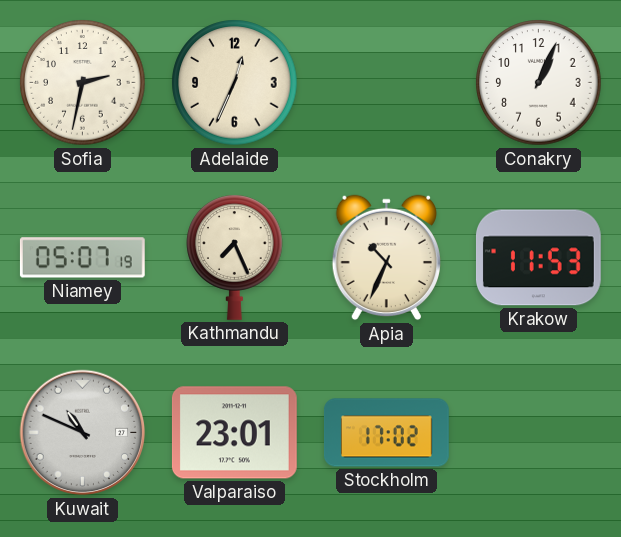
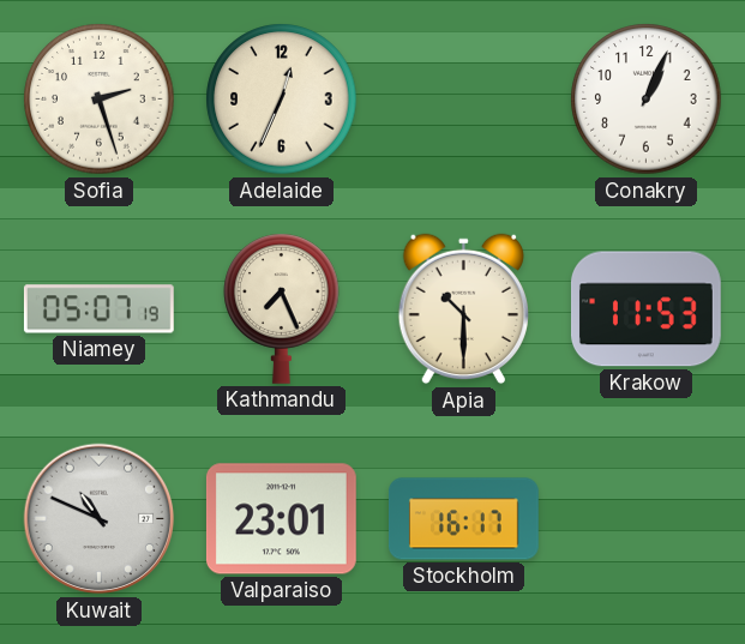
Sofia: 2:32 -> 2:27
Apia: 10:34 -> 10:30
Stockholm: 17:02 -> 16:17
